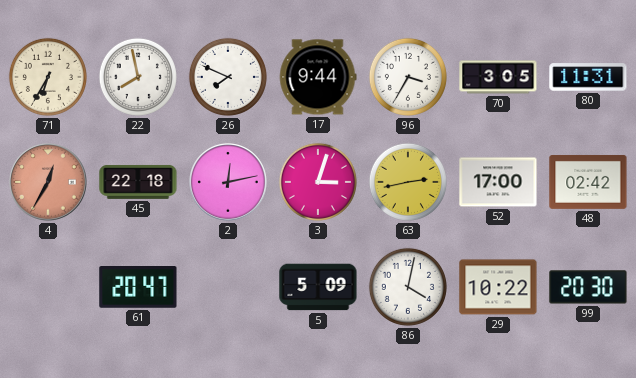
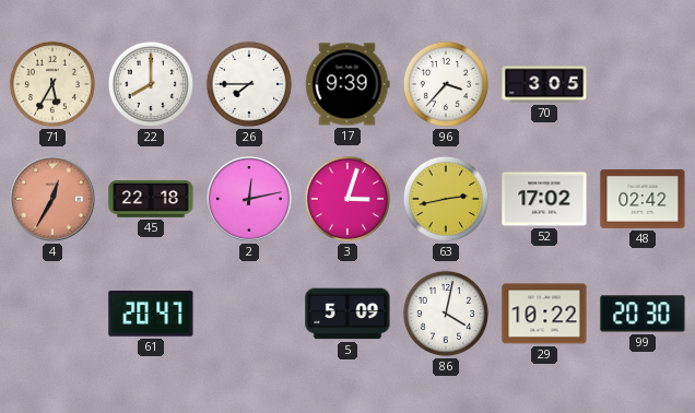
71: 6:35 -> 5:35
22: 7:58 -> 8:00
26: 7:49 -> 7:45
17: 9:44 -> 9:39
96: 3:35 -> 3:37
80: 11:31 -> none
52: 17:00 -> 17:02
